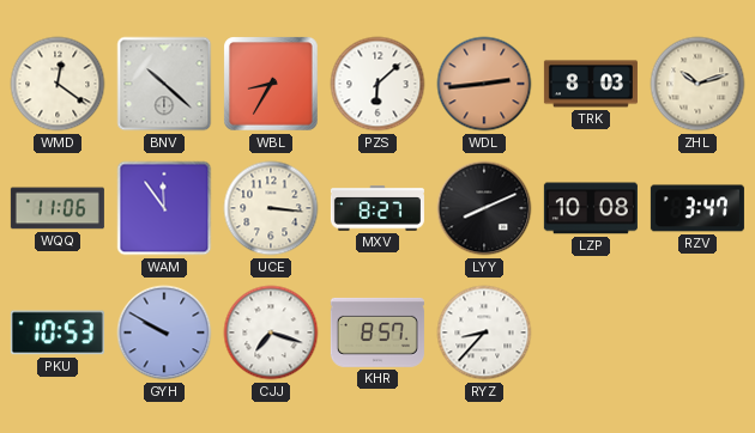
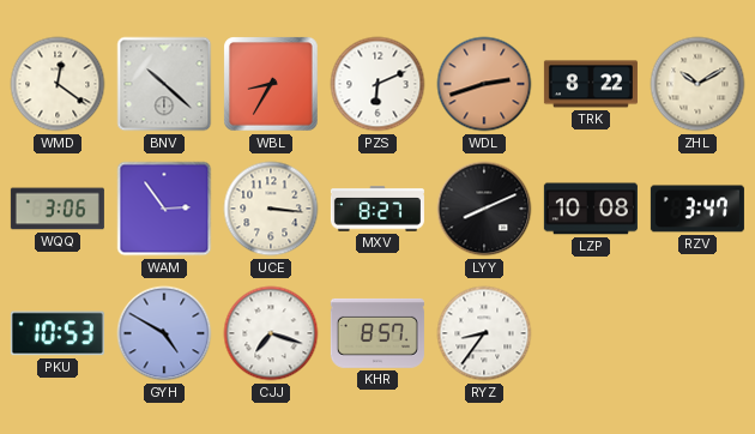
PZS: 6:08 -> 6:11
WDL: 2:44 -> 2:42
TRK: 8:03 -> 8:22
ZHL: 10:12 -> 10:10
WQQ: 11:06 -> 3:06
WAM: 11:54 -> 2:54
GYH: 9:50 -> 4:50
RYZ: 8:37 -> 8:36
